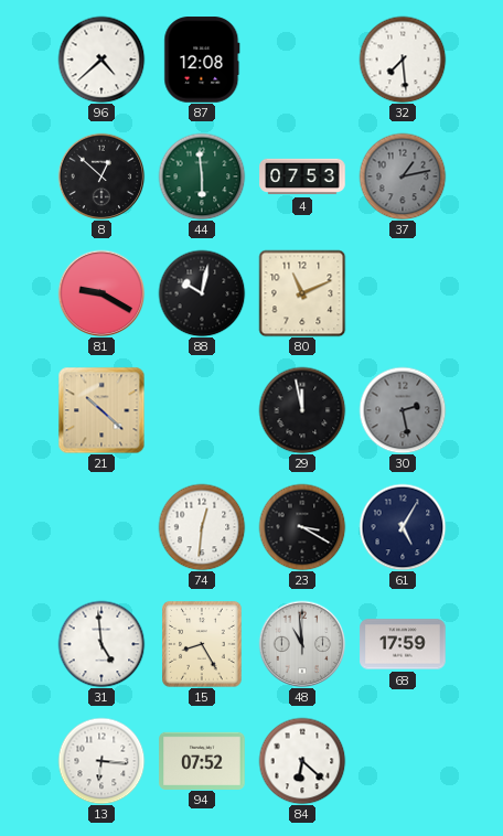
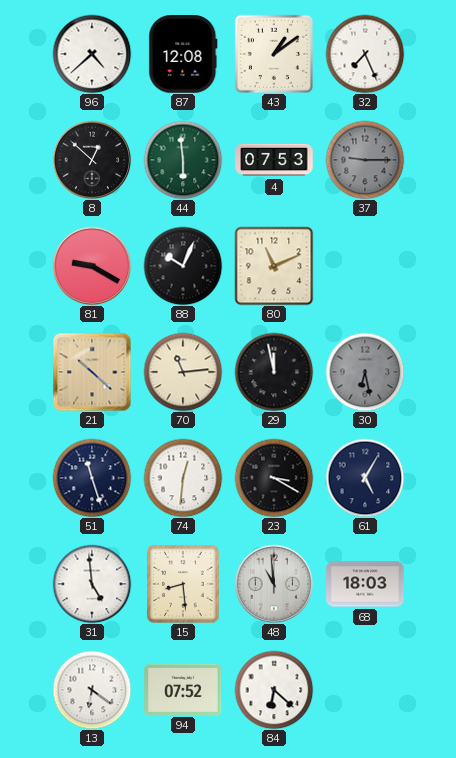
43: none -> 1:09
32: 7:29 -> 7:26
37: 1:13 -> 9:15
88: 10:02 -> 10:04
70: none -> 11:14
30: 2:28 -> 6:28
51: none -> 11:27
15: 8:25 -> 8:29
68: 17:59 -> 18:03
13: 6:16 -> 6:21
